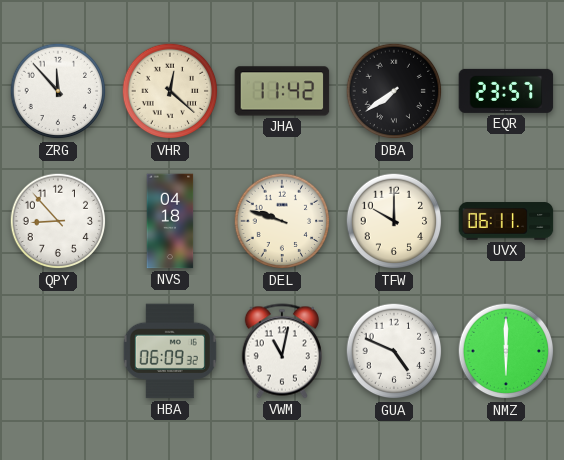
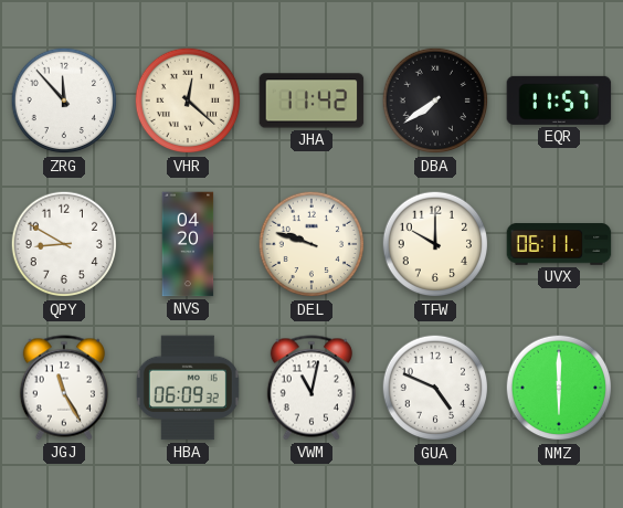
EQR: 23:57 -> 11:57
QPY: 8:53 -> 8:50
NVS: 04:18 -> 04:20
JGJ: none -> 11:25
